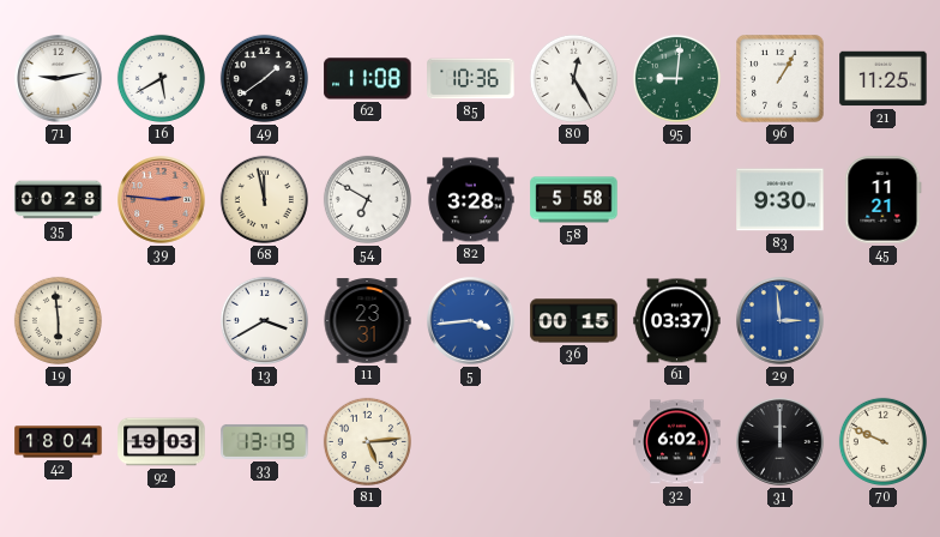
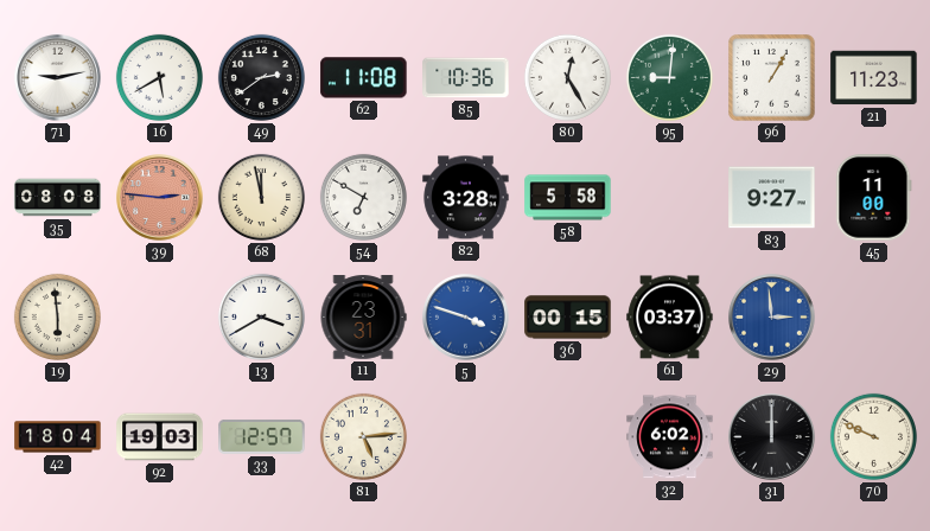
49: 1:39 -> 2:39
21: 11:25 -> 11:23
35: 00:28 -> 08:08
83: 9:30 -> 9:27
45: 11:21 -> 11:00
5: 3:44 -> 3:48
33: 13:19 -> 12:57
